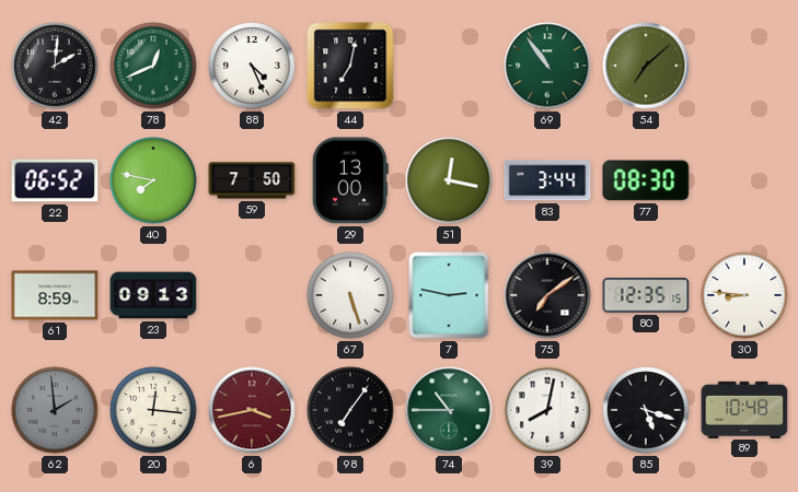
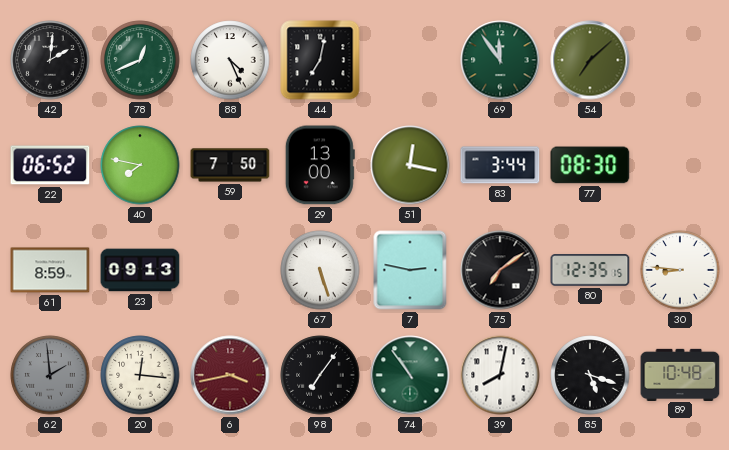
69: 10:54 -> 11:54
74: 10:45 -> 10:54
